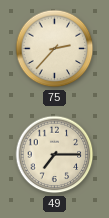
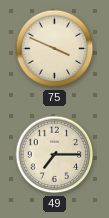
75: 2:37 -> 3:49
